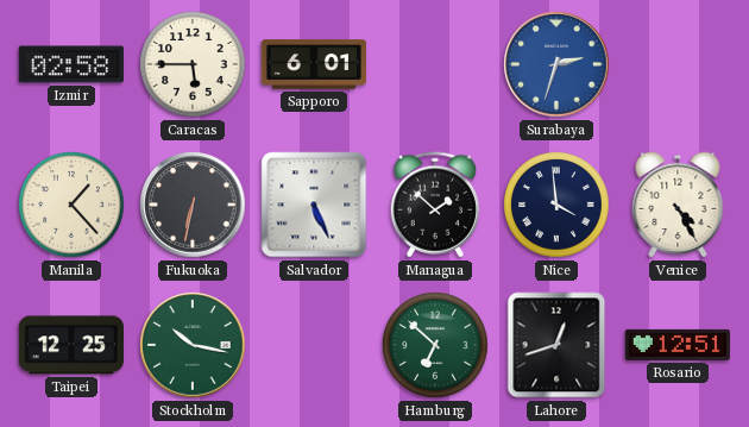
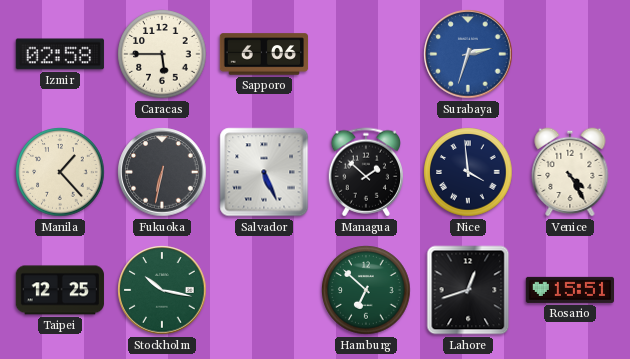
Sapporo: 6:01 -> 6:06
Rosario: 12:51 -> 15:51
